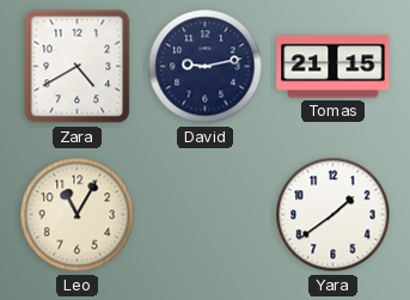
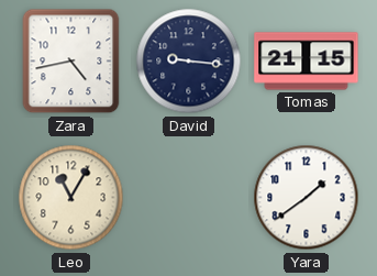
Zara: 4:40 -> 4:43
David: 9:13 -> 9:16
